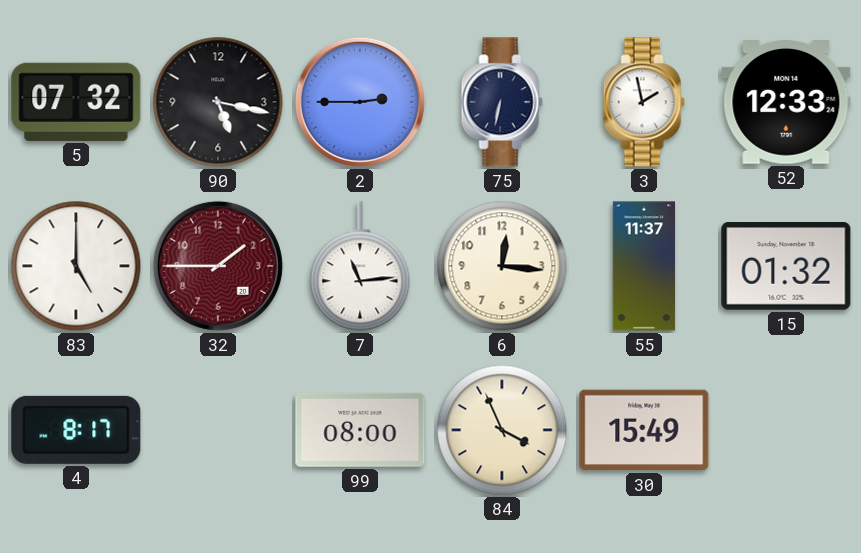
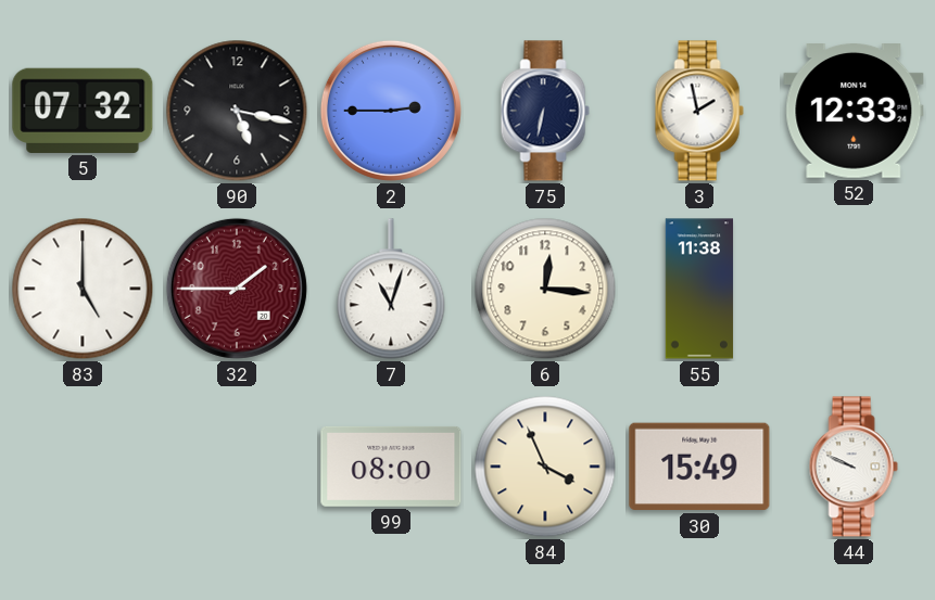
7: 11:14 -> 11:03
55: 11:37 -> 11:38
15: 01:32 -> none
4: 8:17 -> none
44: none -> 9:49
